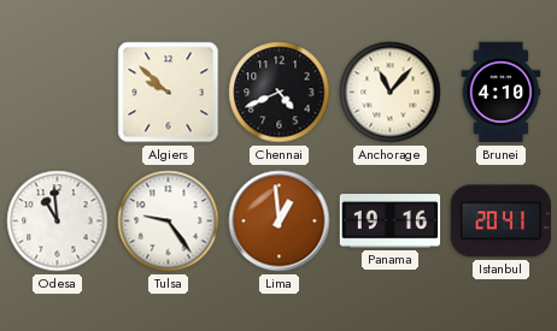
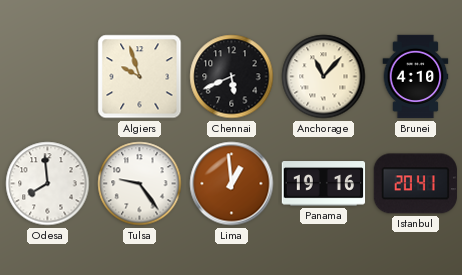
Algiers: 9:52 -> 9:57
Chennai: 4:41 -> 5:41
Odesa: 10:59 -> 7:59
